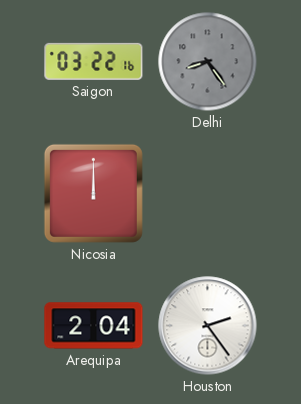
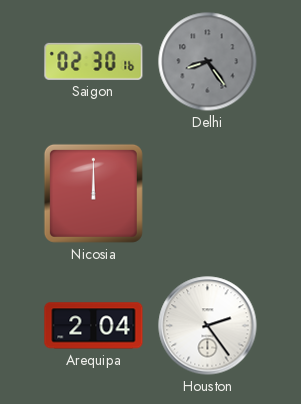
Saigon: 03:22 -> 02:30
